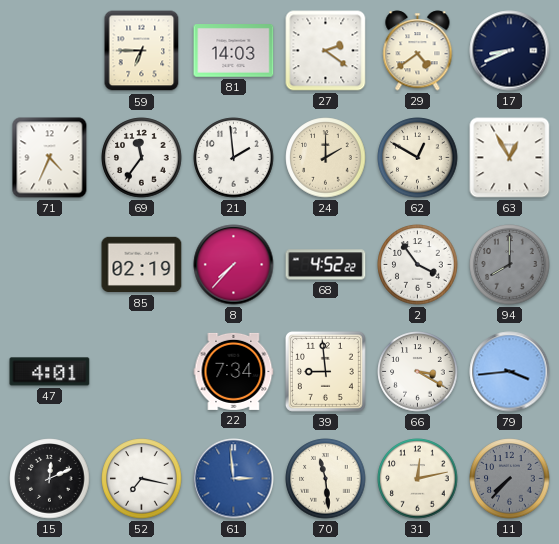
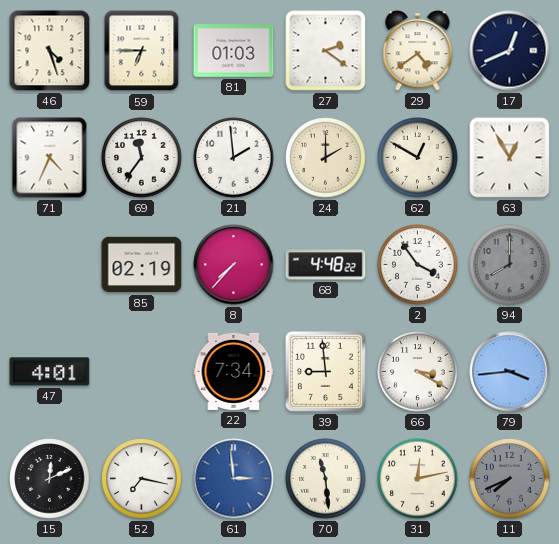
46: none -> 4:27
81: 14:03 -> 01:03
17: 8:41 -> 12:41
68: 4:52 -> 4:48
11: 7:37 -> 7:41
